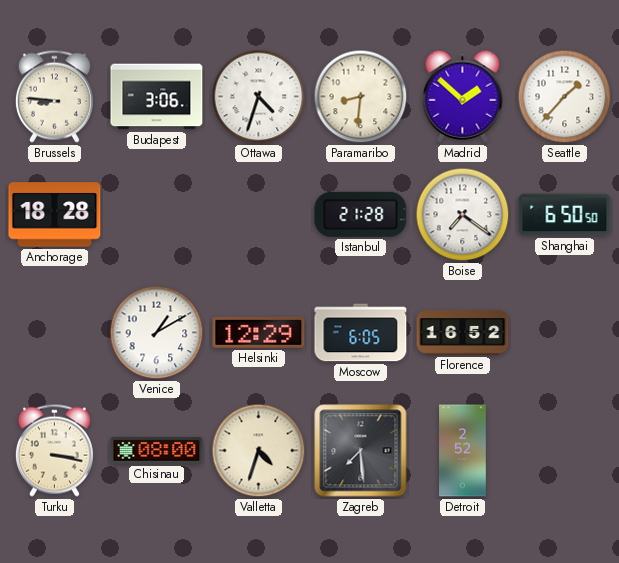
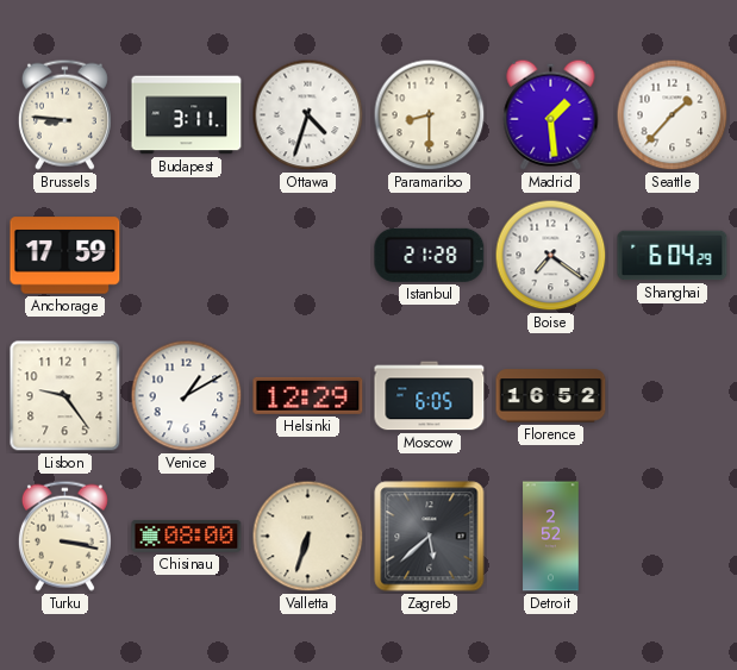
Budapest: 3:06 -> 3:11
Paramaribo: 8:31 -> 8:30
Madrid: 1:52 -> 1:29
Anchorage: 18:28 -> 17:59
Shanghai: 6:50 -> 6:04
Lisbon: none -> 9:24
Valletta: 4:33 -> 6:33
Zagreb: 7:29 -> 5:38
